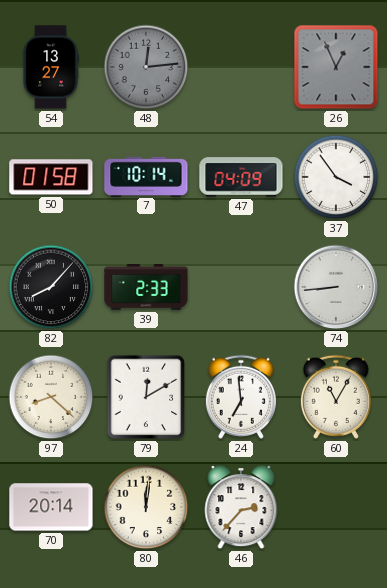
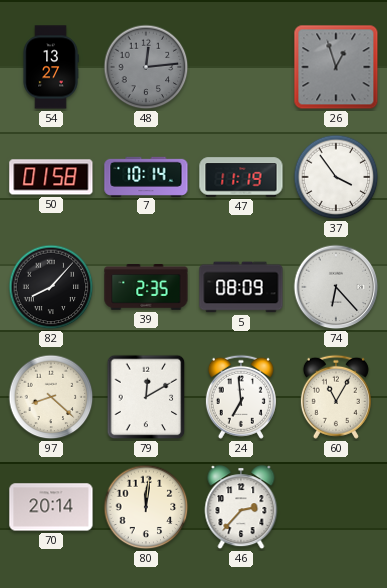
26: 12:56 -> 12:57
47: 04:09 -> 11:19
39: 2:33 -> 2:35
5: none -> 08:09
74: 8:44 -> 6:23
